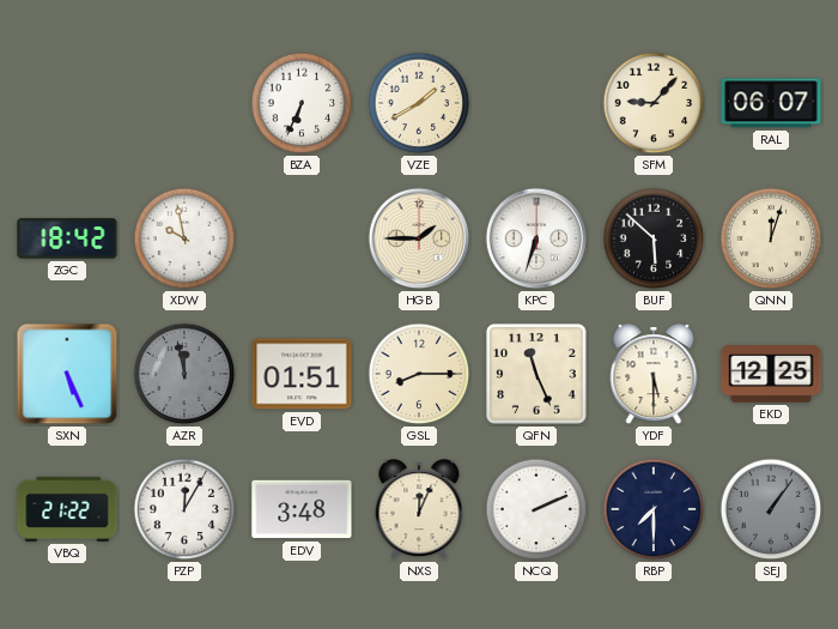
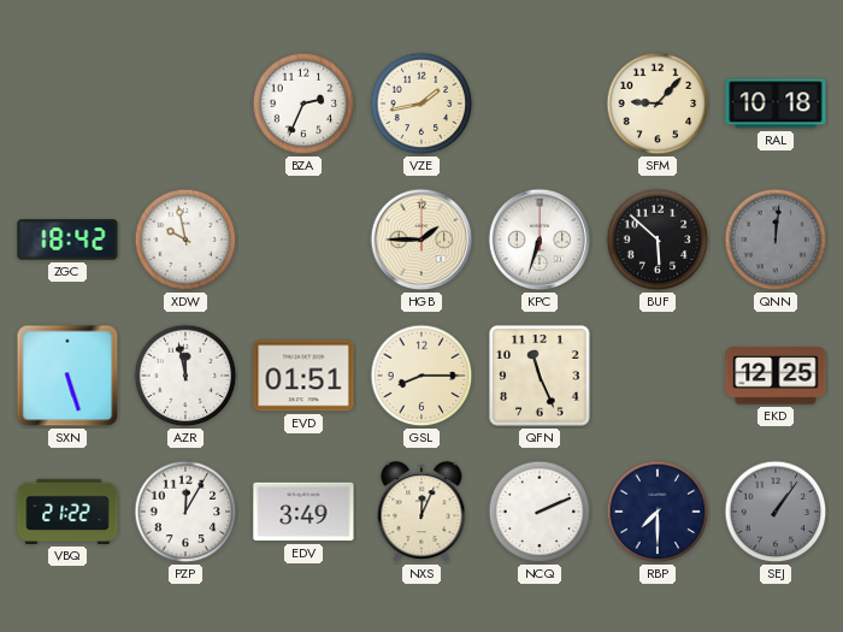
BZA: 6:34 -> 2:34
VZE: 1:40 -> 1:43
RAL: 06:07 -> 10:18
QNN: 12:03 -> 12:01
QNN dial: cream -> grey
SXN: 5:26 -> 5:27
AZR dial: grey -> white
YDF: 5:30 -> none
EDV: 3:48 -> 3:49
